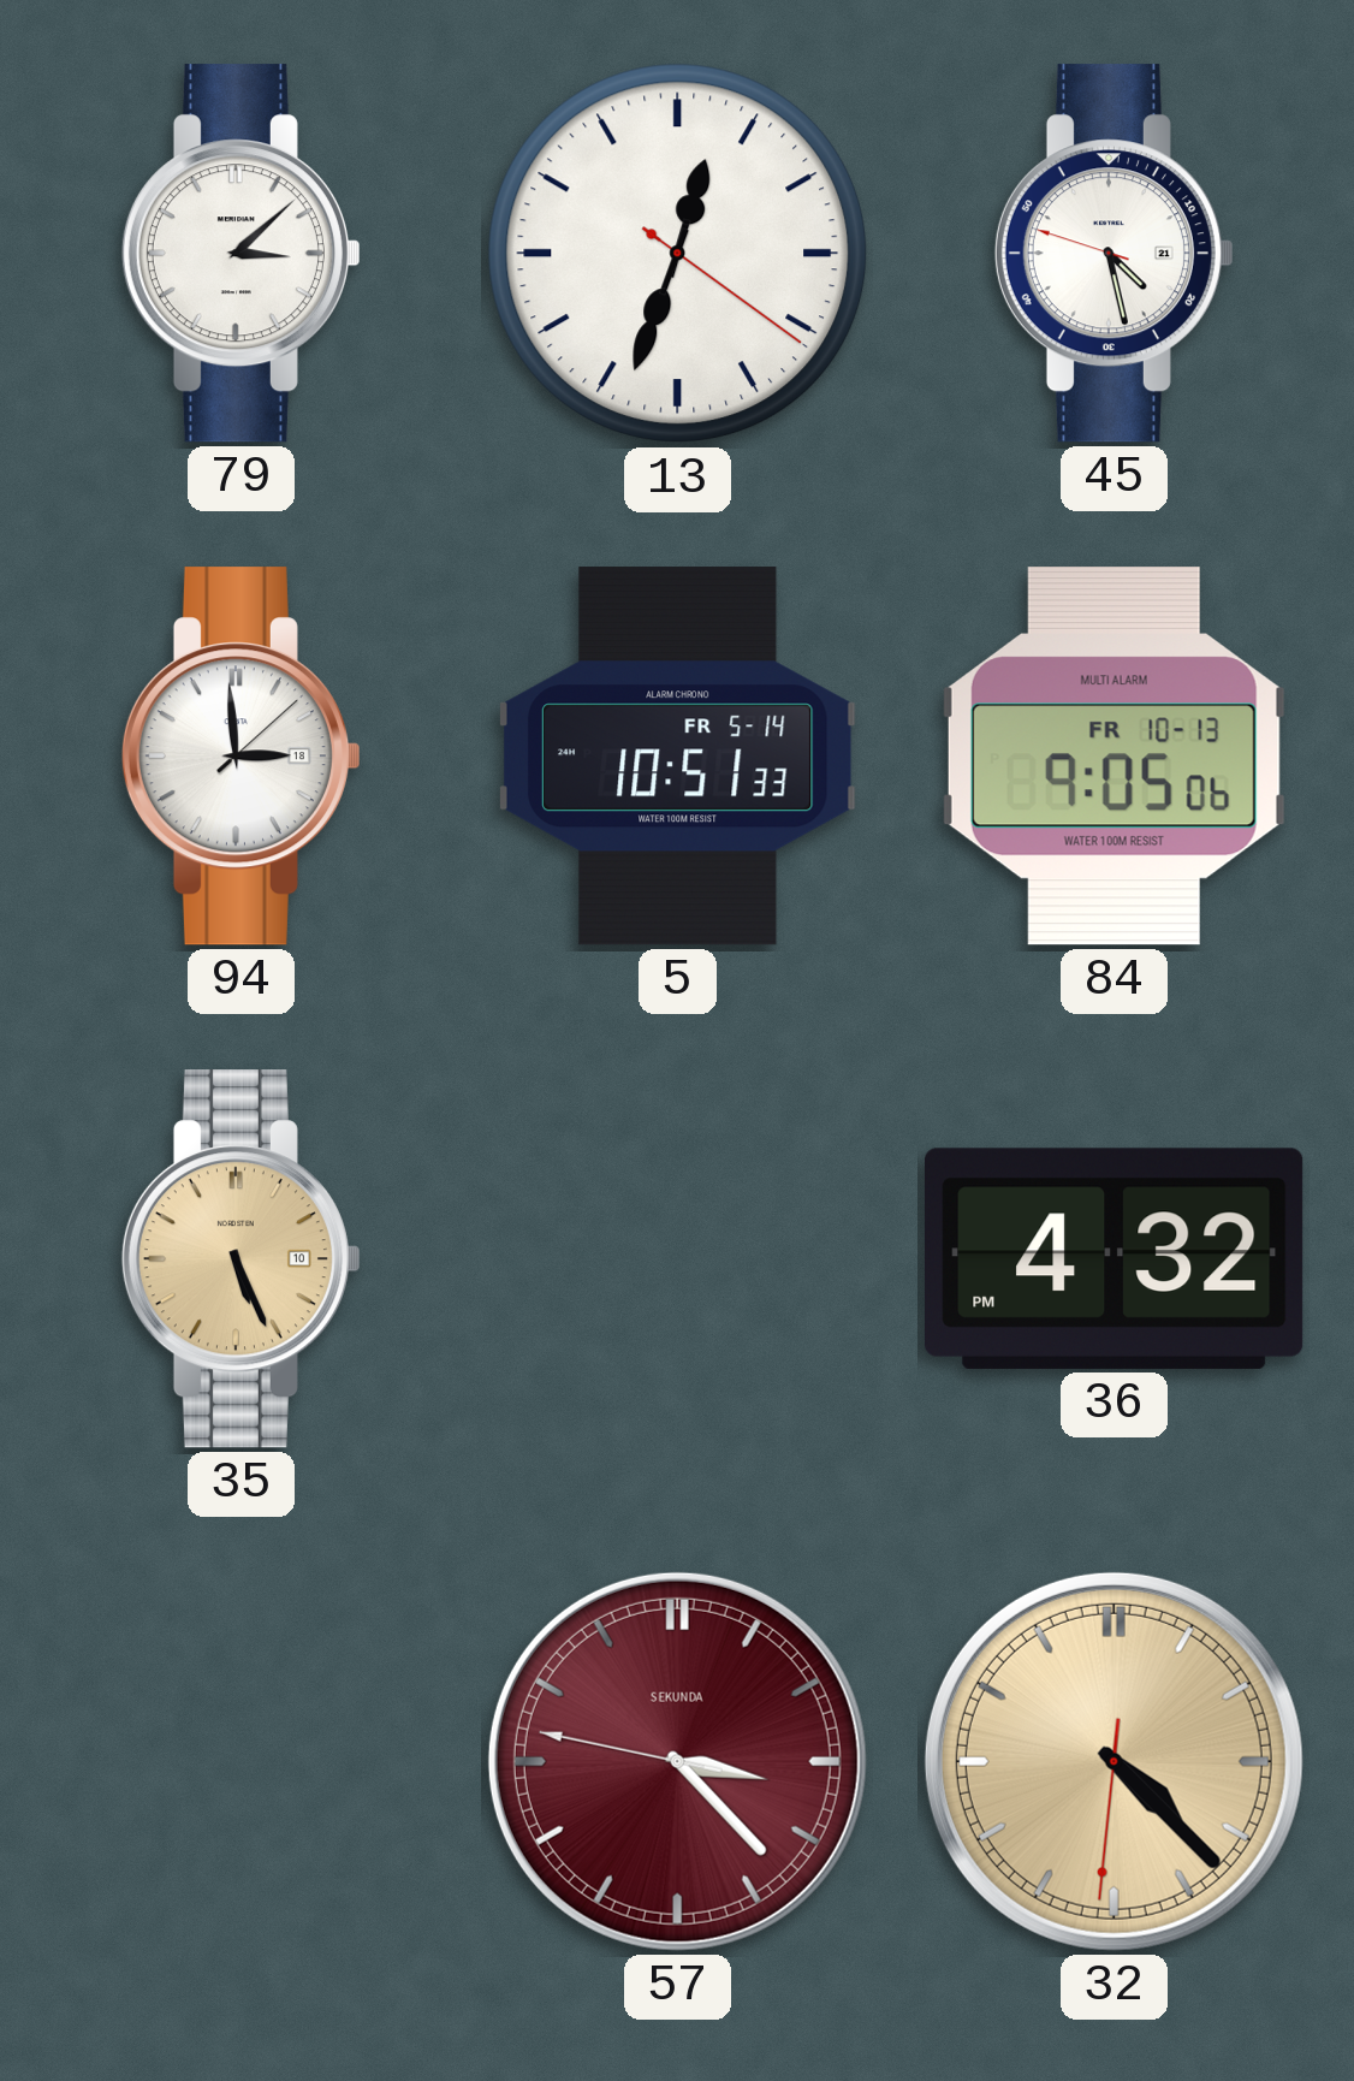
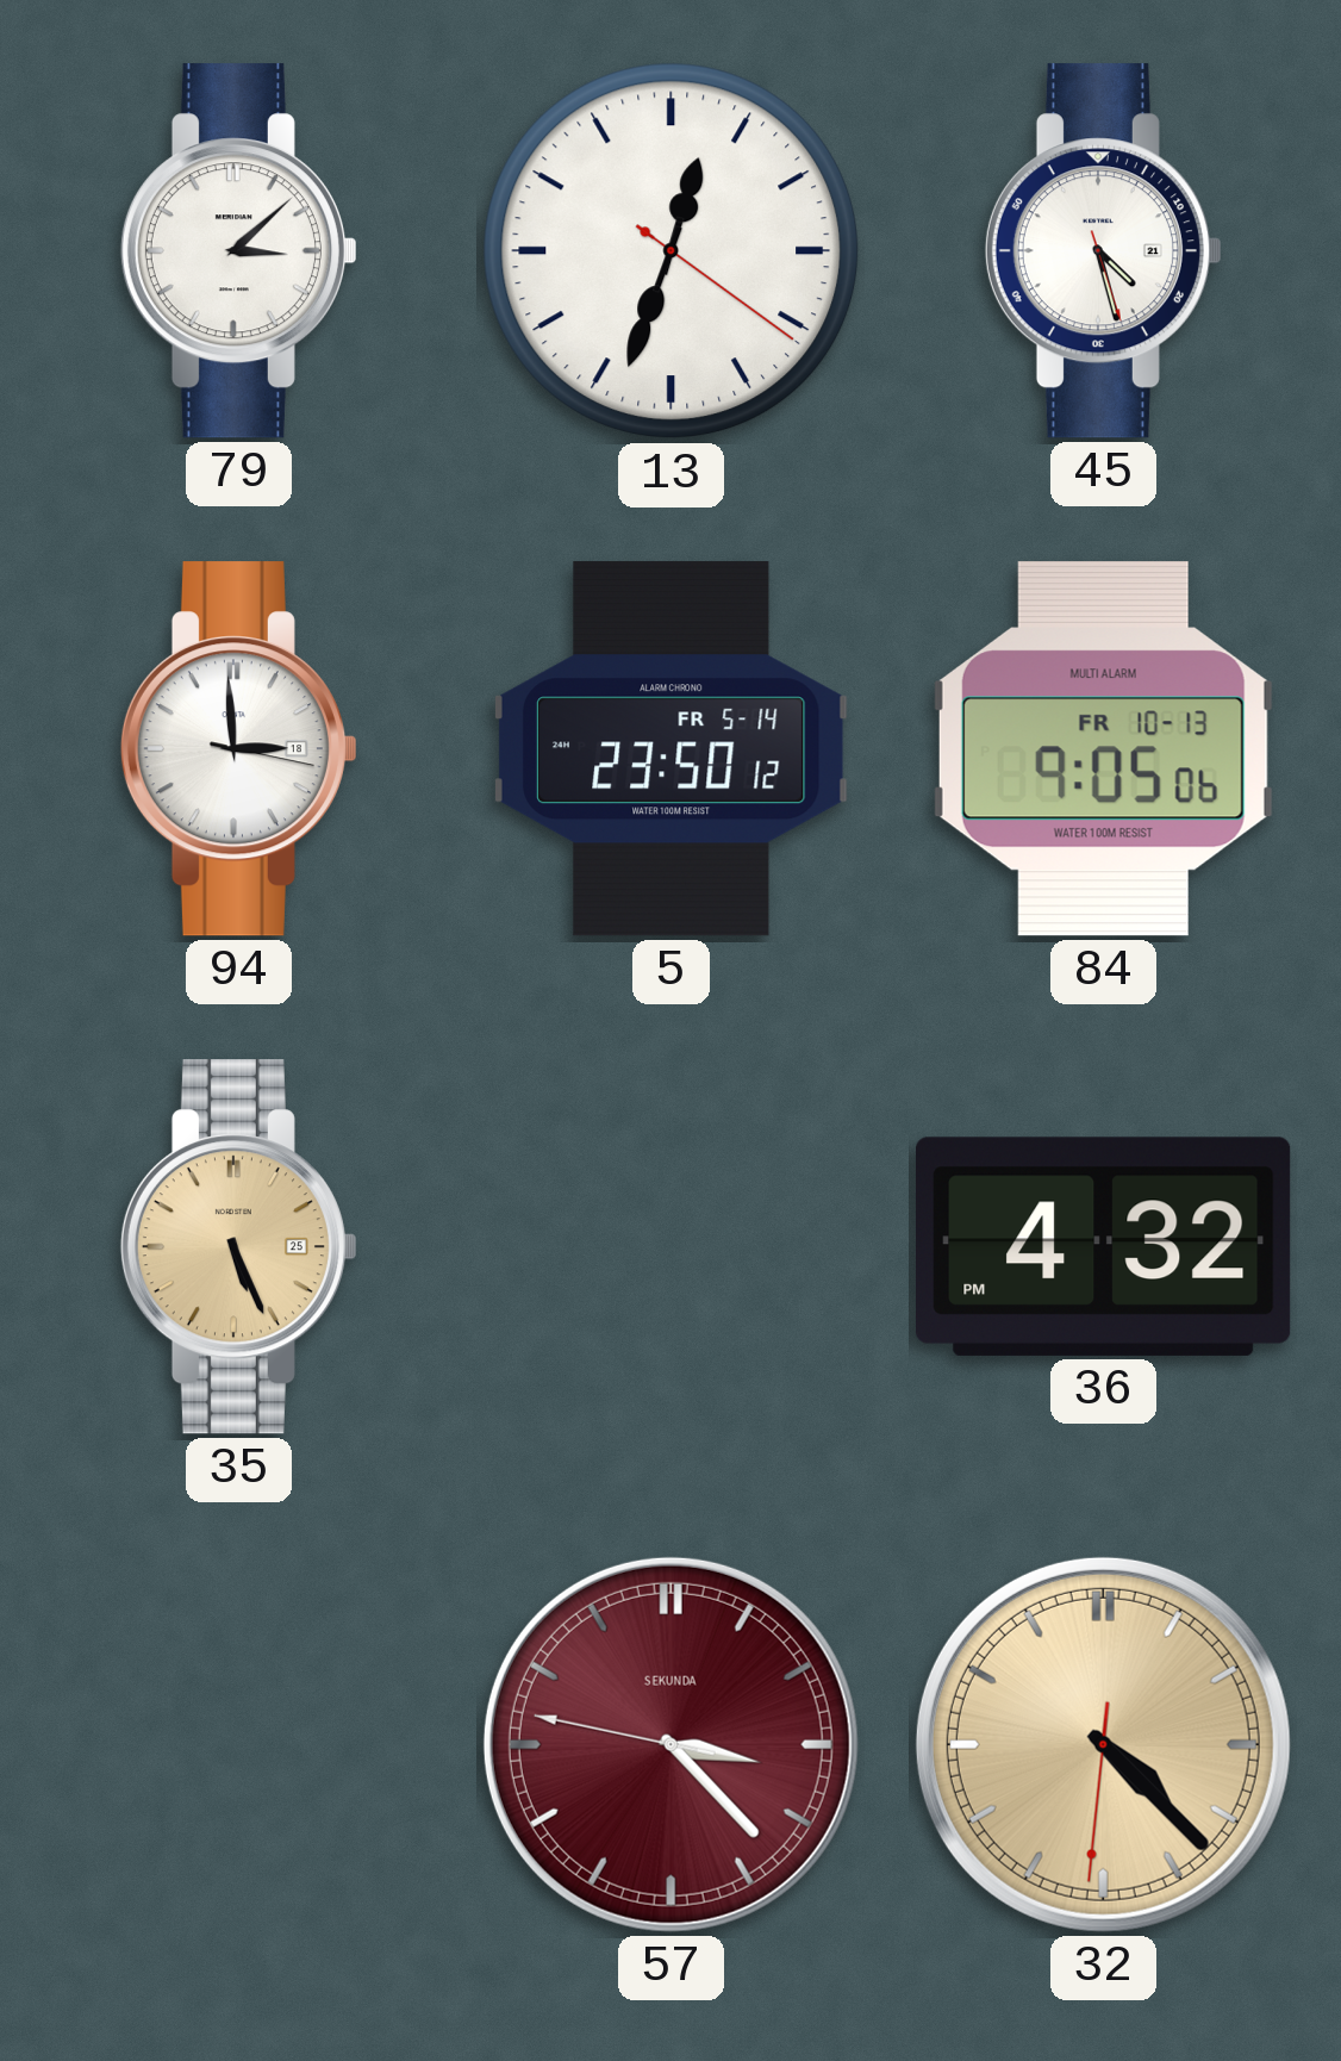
45: 4:27:48 -> 4:27:27
94: 2:59:08 -> 2:59:17
5: 10:51 -> 23:50
35 date: 10 -> 25
